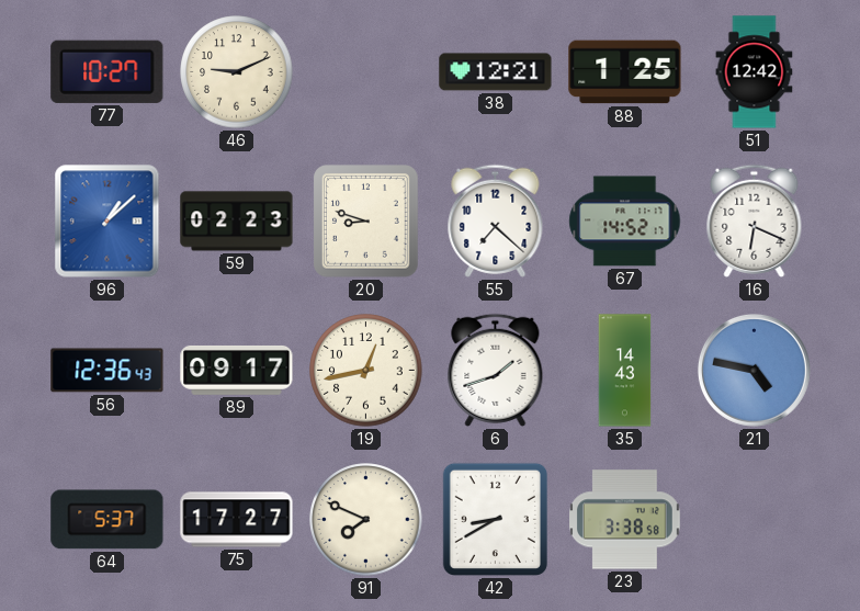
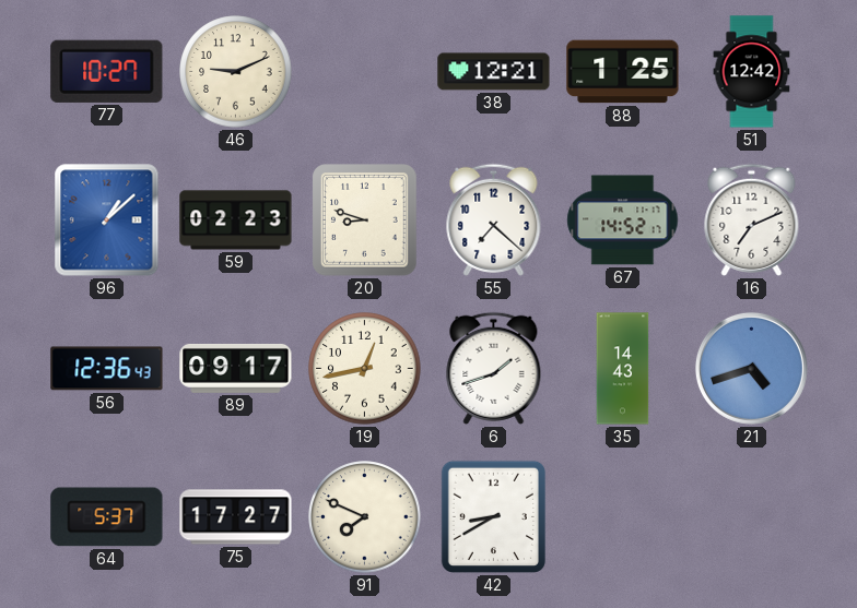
16: 6:19 -> 7:11
21: 4:47 -> 4:42
23: 3:38 -> none
